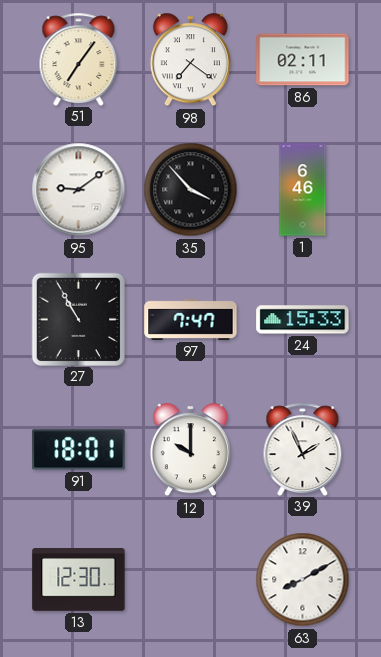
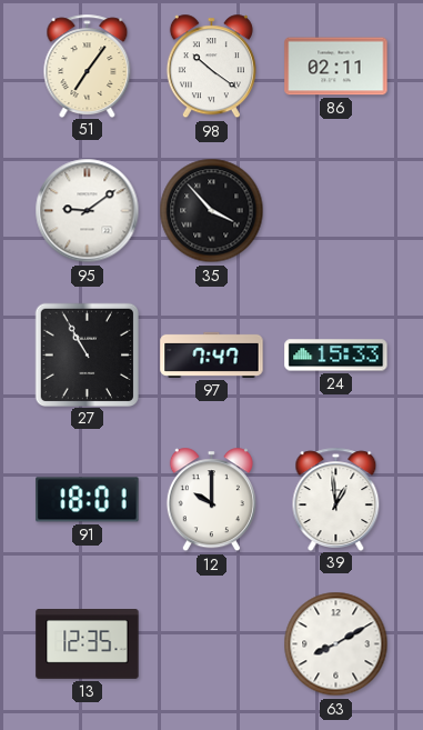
98: 7:21 -> 10:21
1: 6:46 -> none
39: 1:56 -> 12:59
13: 12:30 -> 12:35
